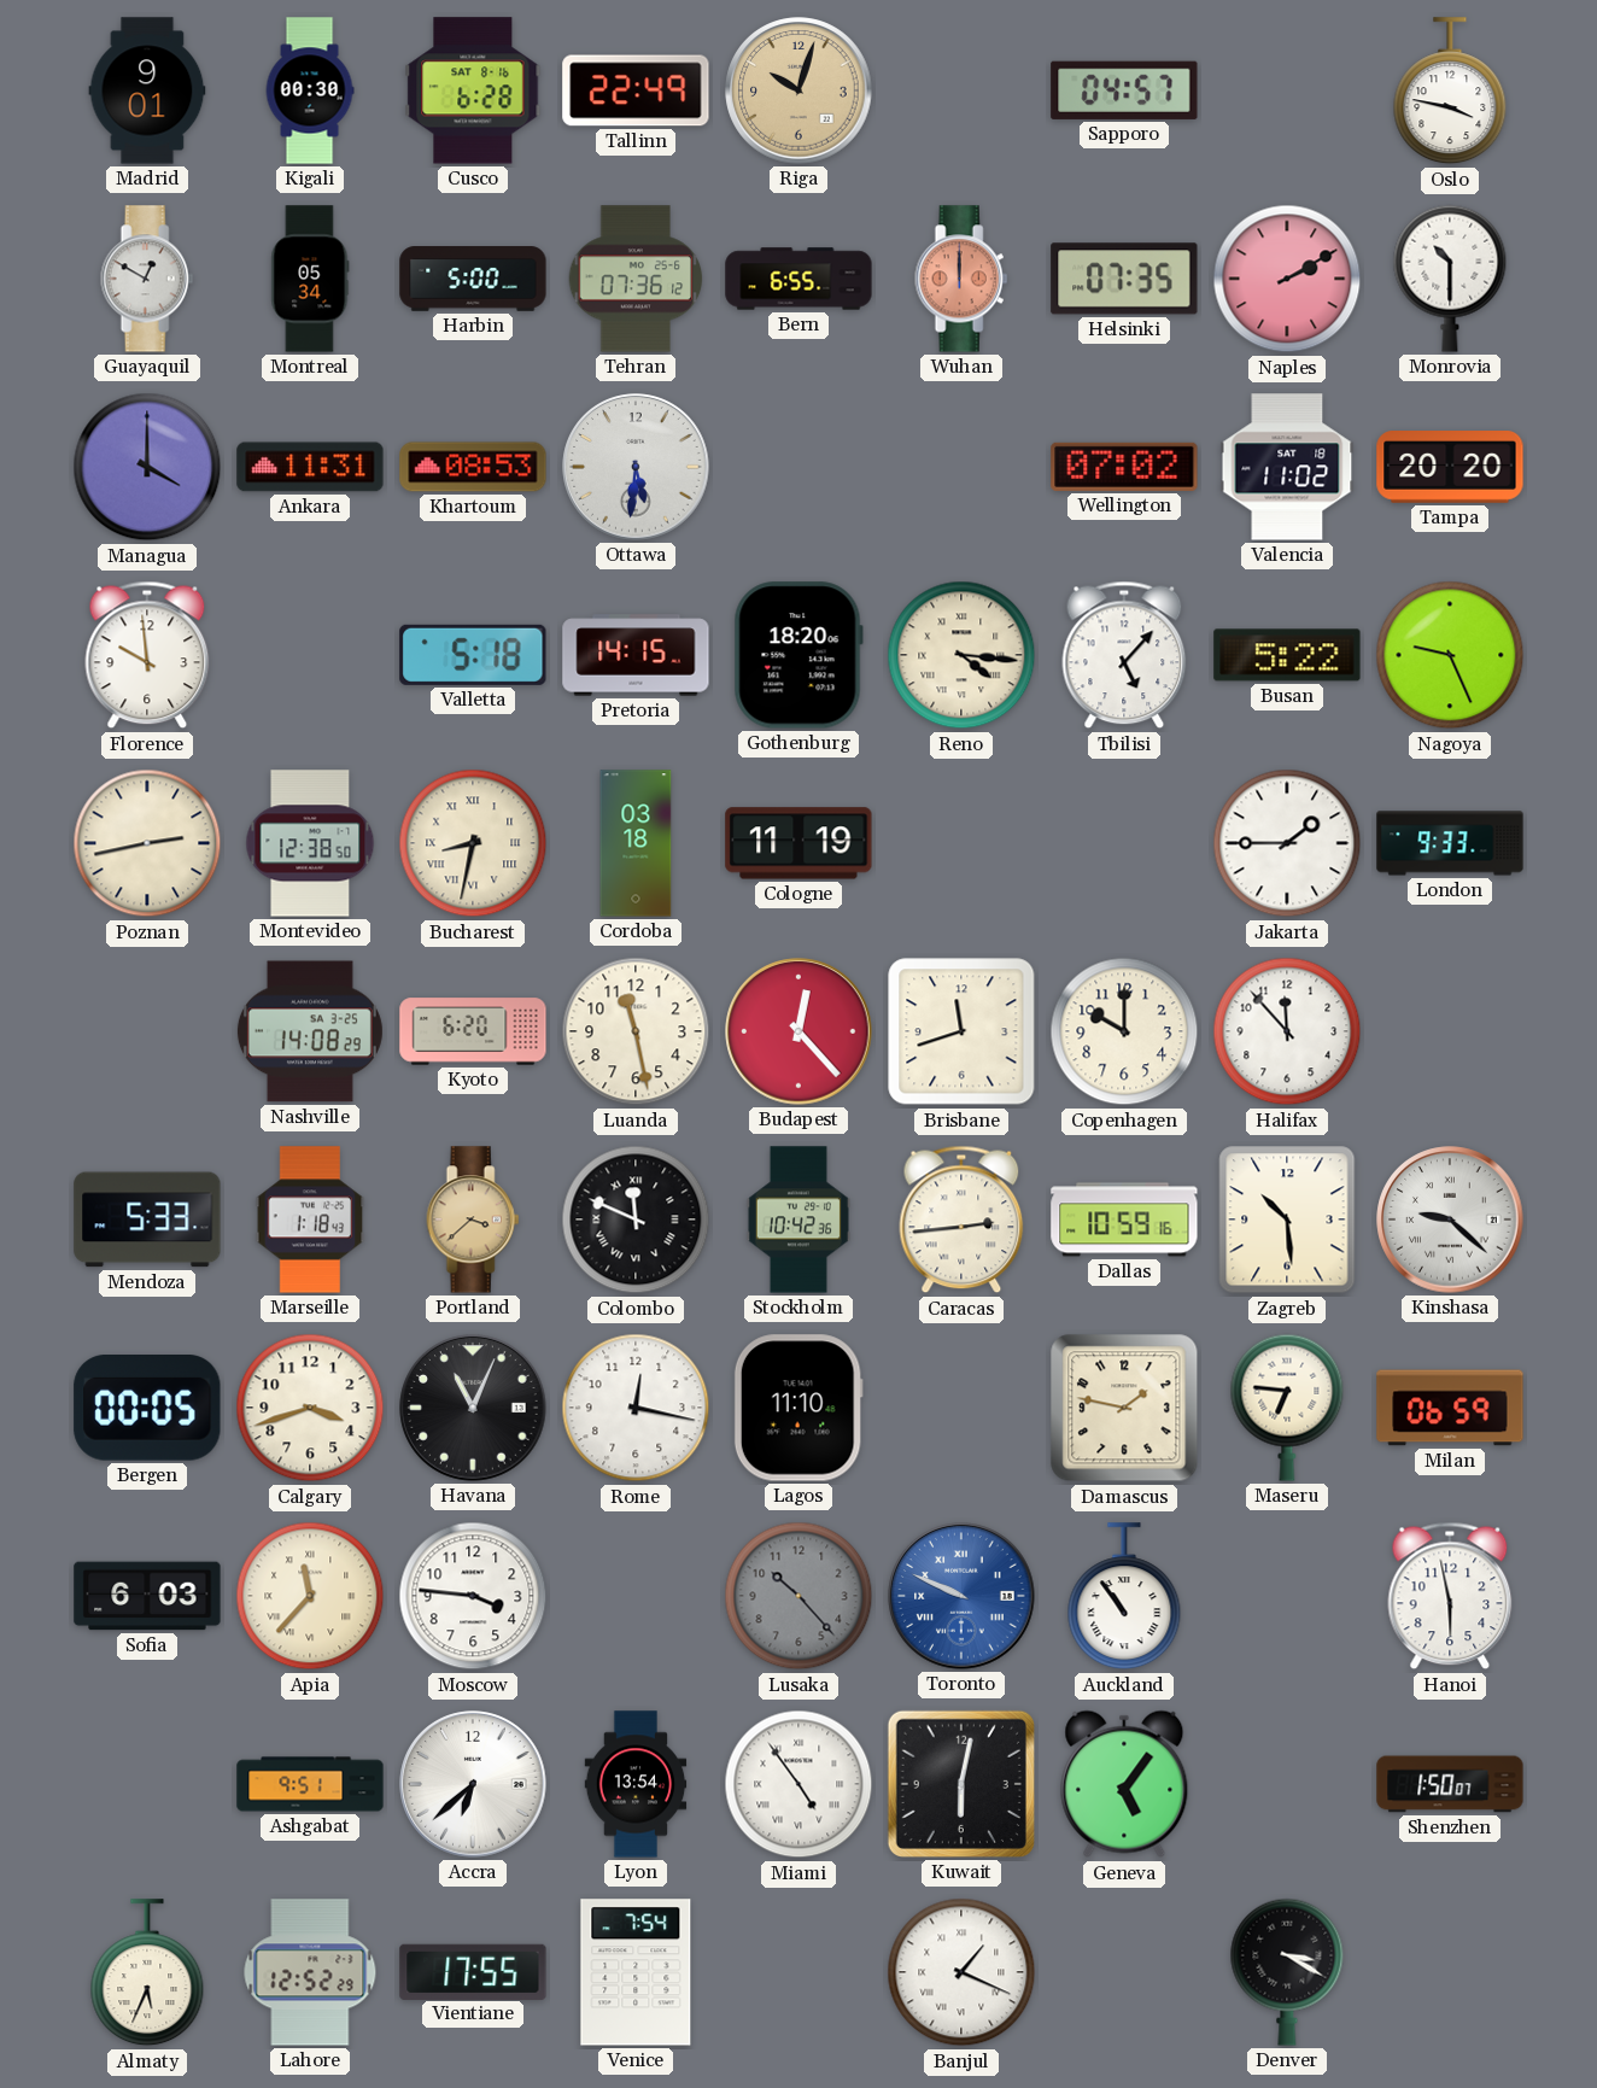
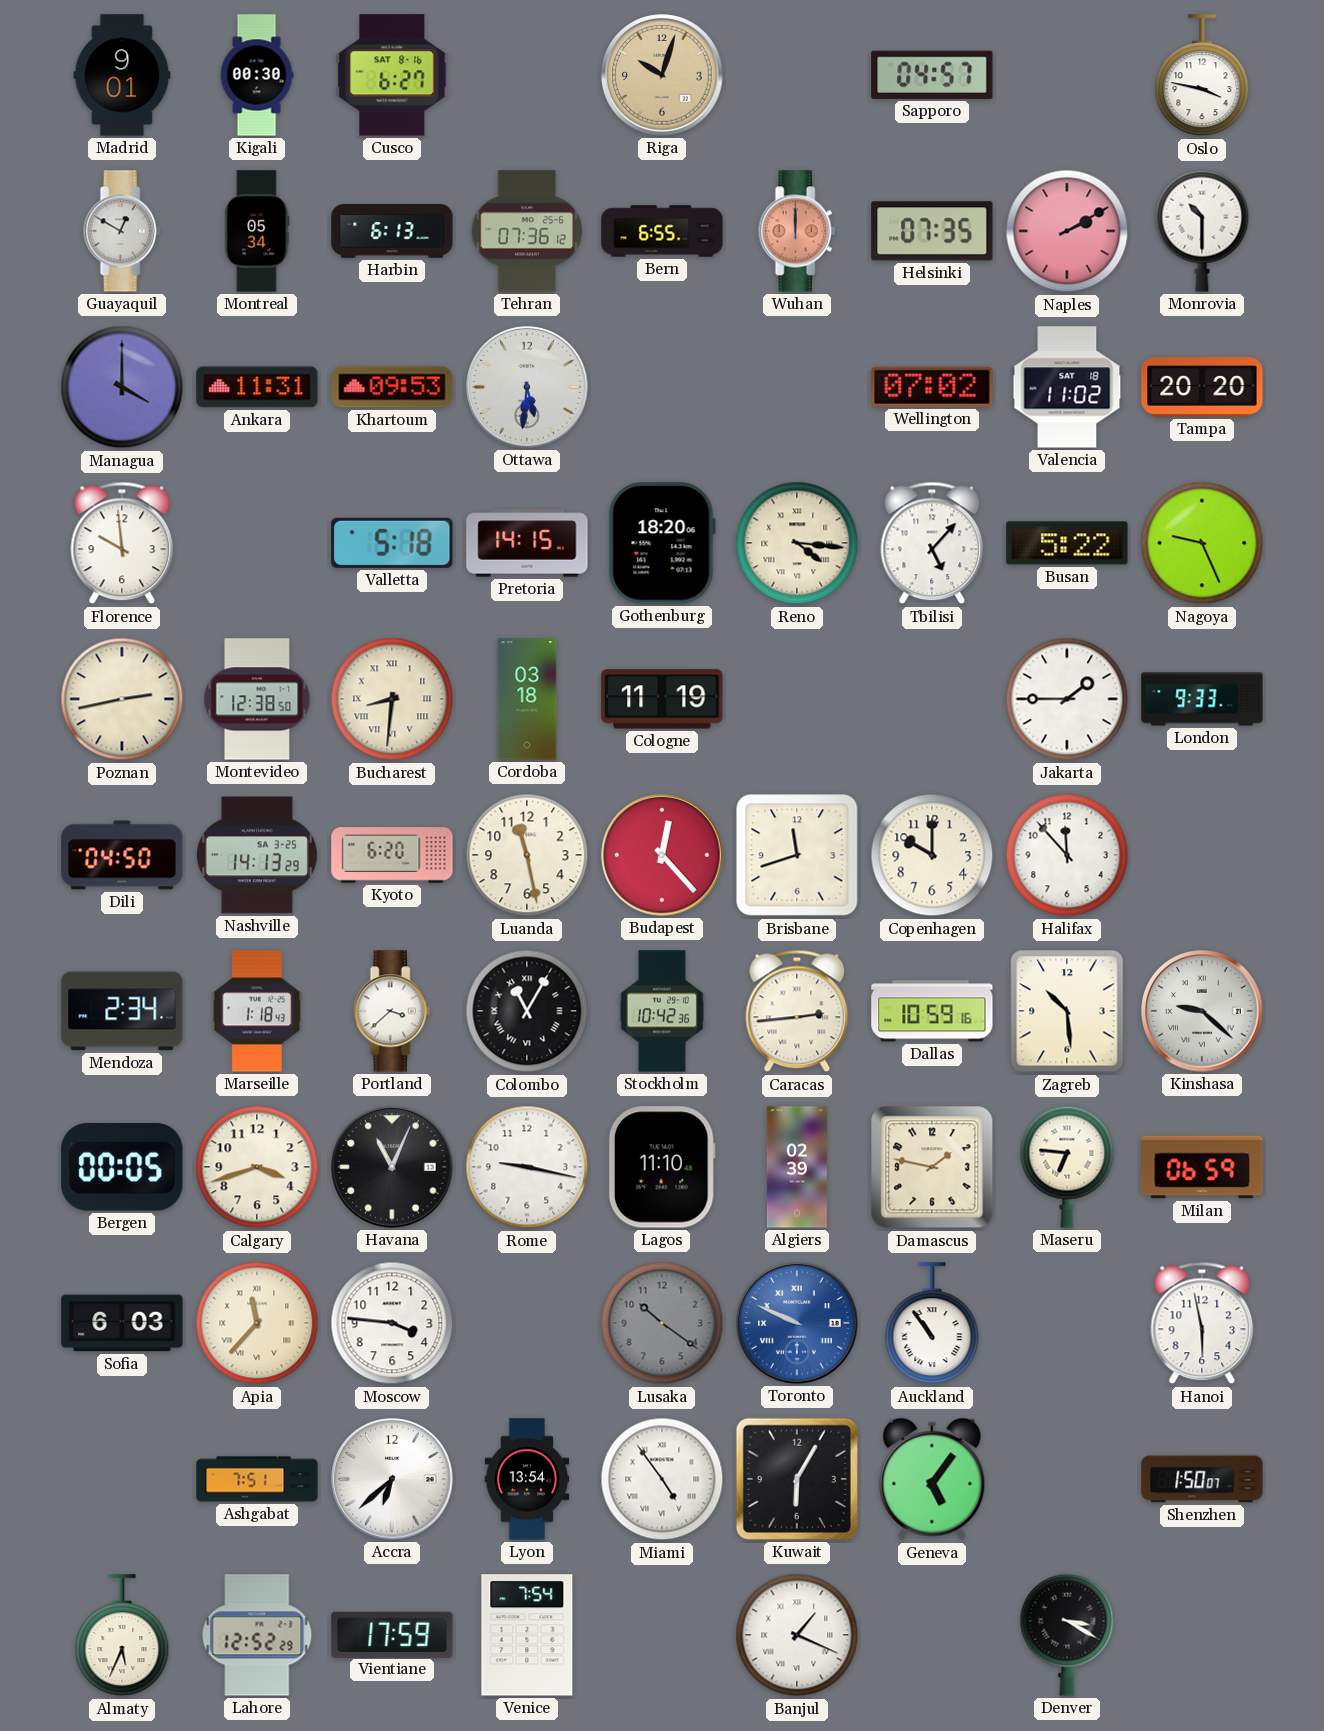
Cusco: 6:28 -> 6:27
Tallinn: 22:49 -> none
Harbin: 5:00 -> 6:13
Khartoum: 08:53 -> 09:53
Bucharest: 8:32 -> 8:31
Dili: none -> 04:50
Nashville: 14:08 -> 14:13
Mendoza: 5:33 -> 2:34
Portland dial: champagne -> white
Colombo: 11:49 -> 11:05
Rome: 12:17 -> 9:17
Algiers: none -> 02:39
Lusaka: 10:23 -> 10:21
Ashgabat: 9:51 -> 7:51
Kuwait: 6:02 -> 6:05
Vientiane: 17:55 -> 17:59
